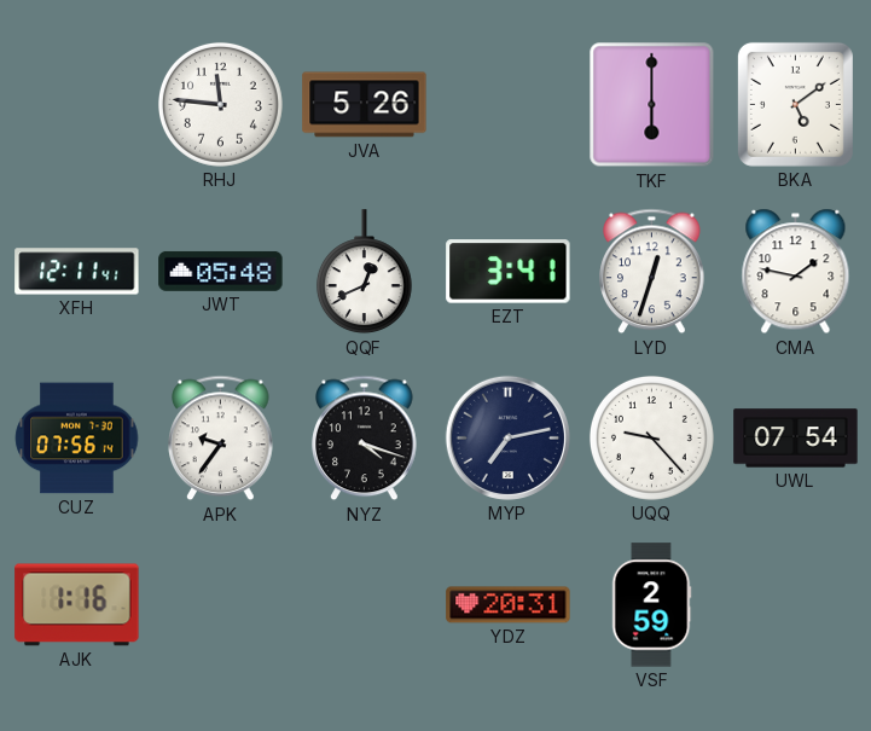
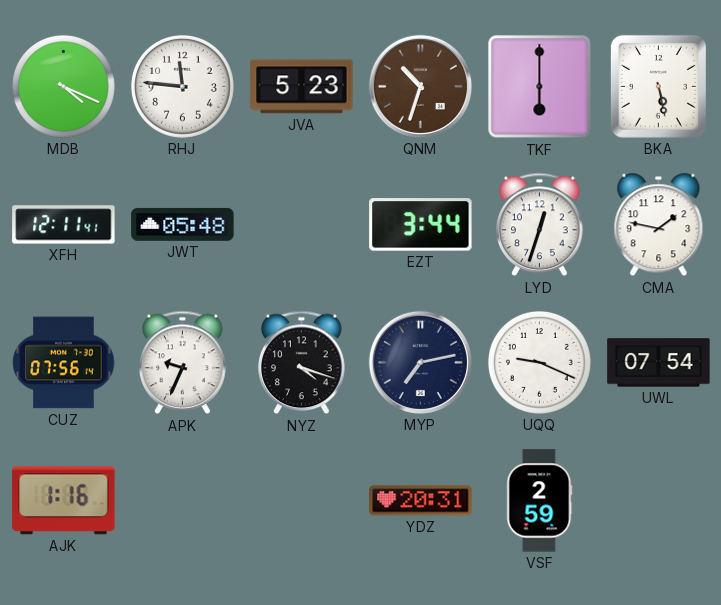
MDB: none -> 4:19
JVA: 5:26 -> 5:23
QNM: none -> 10:33
BKA: 5:09 -> 5:28
QQF: 12:41 -> none
EZT: 3:41 -> 3:44
APK: 9:36 -> 9:34
UQQ: 9:23 -> 9:19
